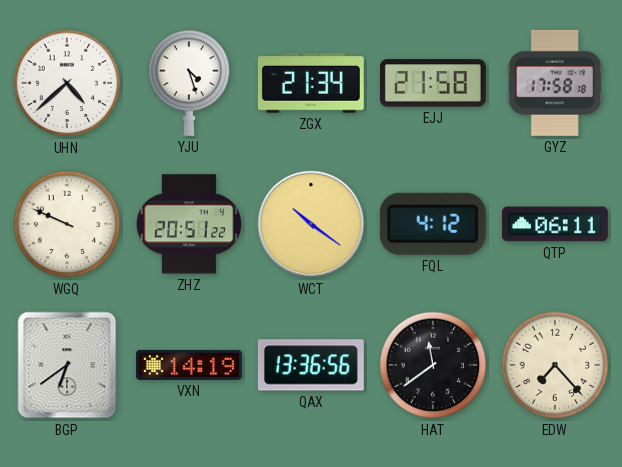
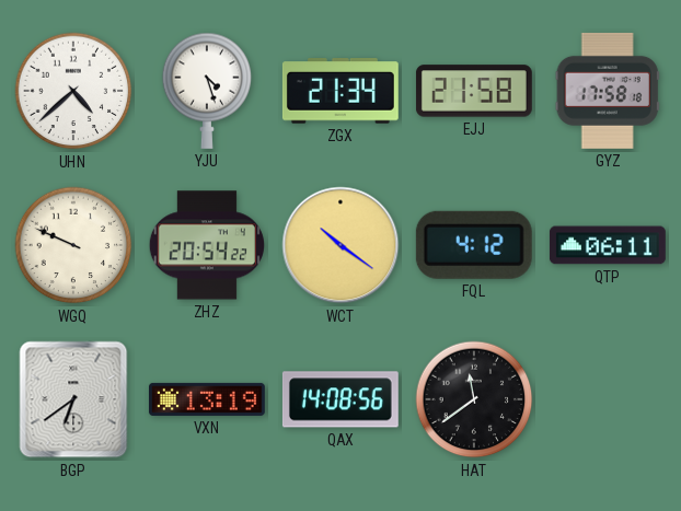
ZHZ: 20:51 -> 20:54
VXN: 14:19 -> 13:19
QAX: 13:36 -> 14:08
EDW: 7:23 -> none
